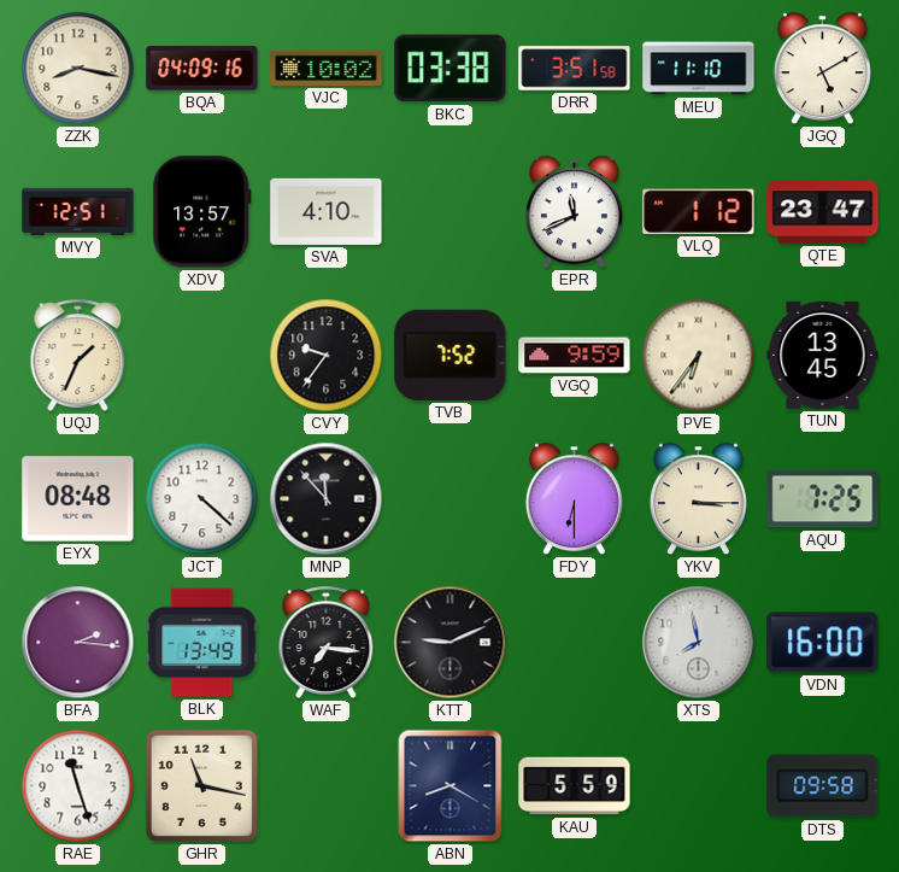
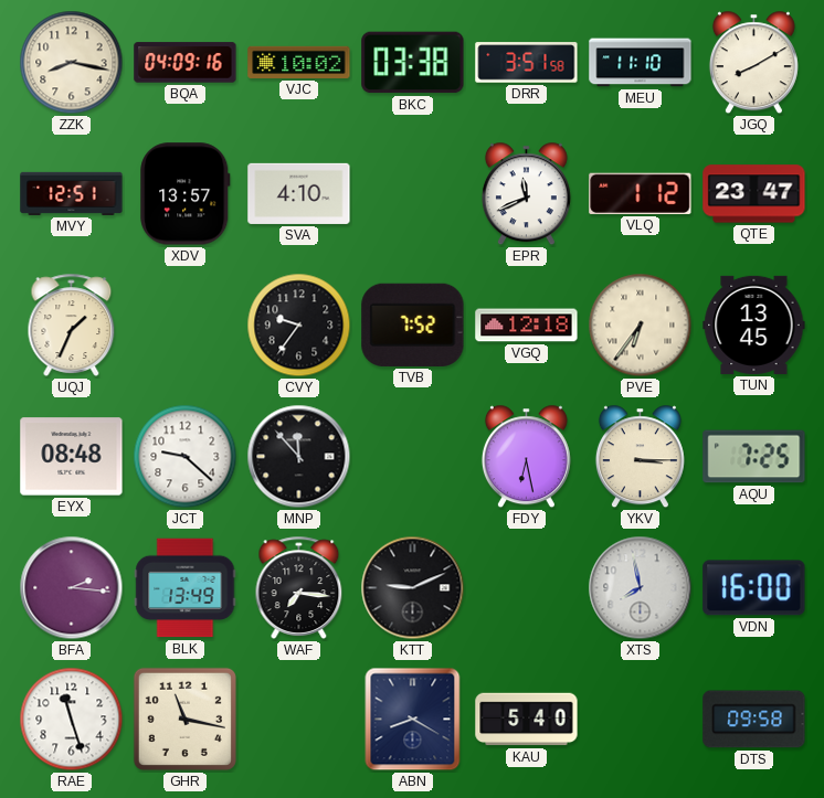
JGQ: 5:10 -> 8:10
VGQ: 9:59 -> 12:18
JCT: 4:22 -> 9:22
FDY: 6:30 -> 6:28
KAU: 5:59 -> 5:40
